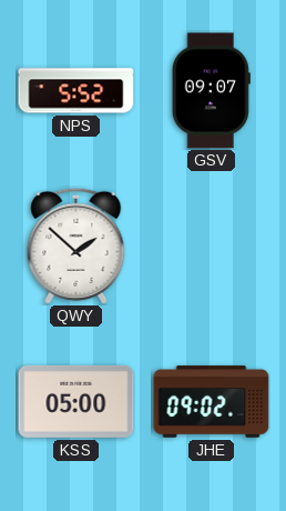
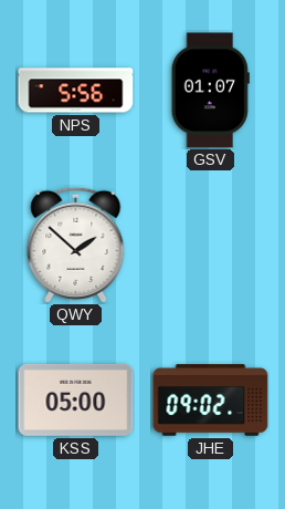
NPS: 5:52 -> 5:56
GSV: 09:07 -> 01:07
